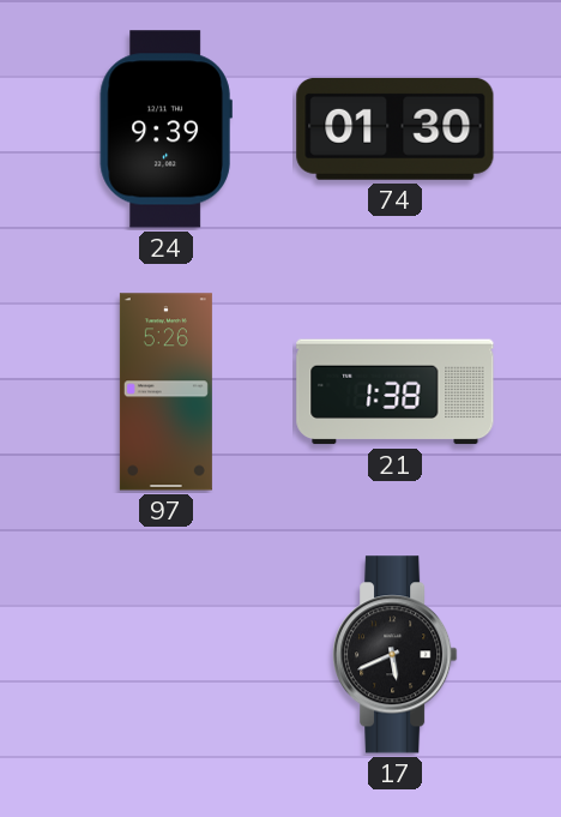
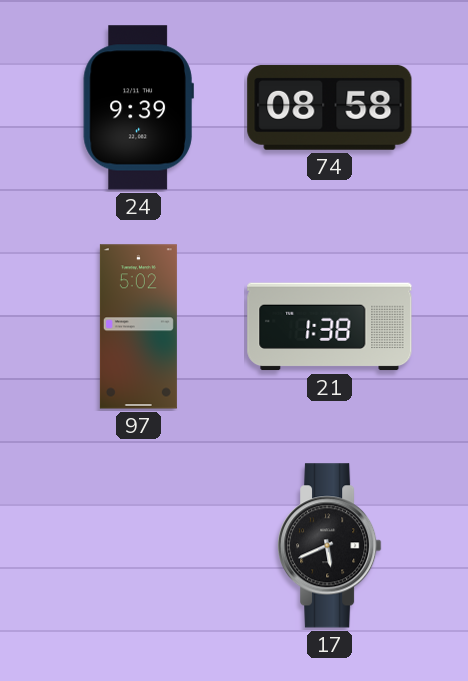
74: 01:30 -> 08:58
97: 5:26 -> 5:02
